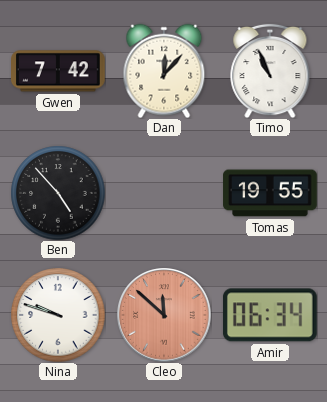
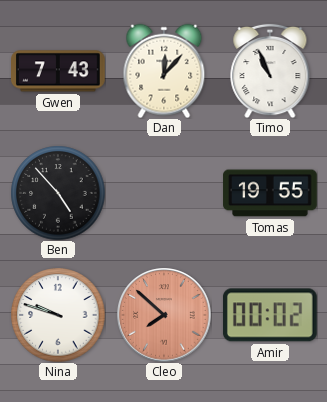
Gwen: 7:42 -> 7:43
Cleo: 11:52 -> 7:52
Amir: 06:34 -> 00:02
